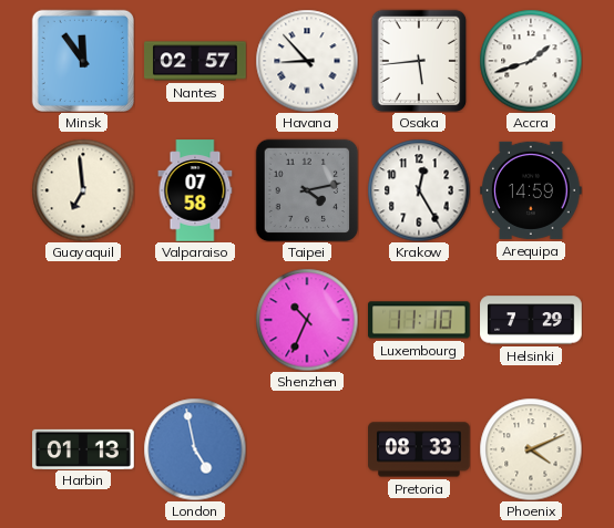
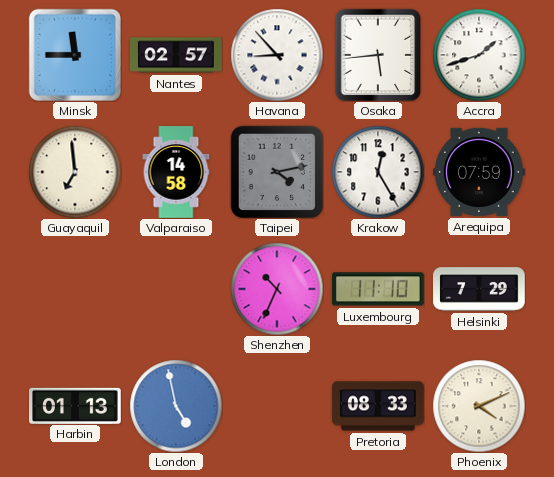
Minsk: 11:54 -> 11:45
Valparaiso: 07:58 -> 14:58
Arequipa: 14:59 -> 07:59
